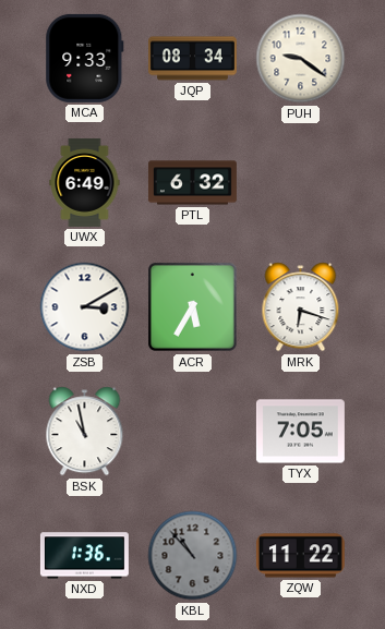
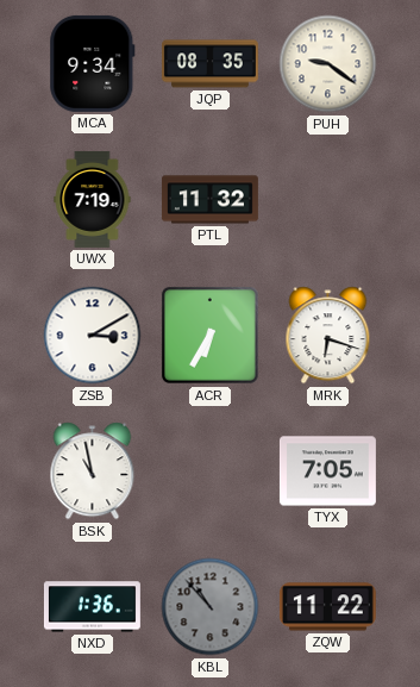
MCA: 9:33 -> 9:34
JQP: 08:34 -> 08:35
UWX: 6:49 -> 7:19
PTL: 6:32 -> 11:32
ACR: 5:35 -> 6:35
